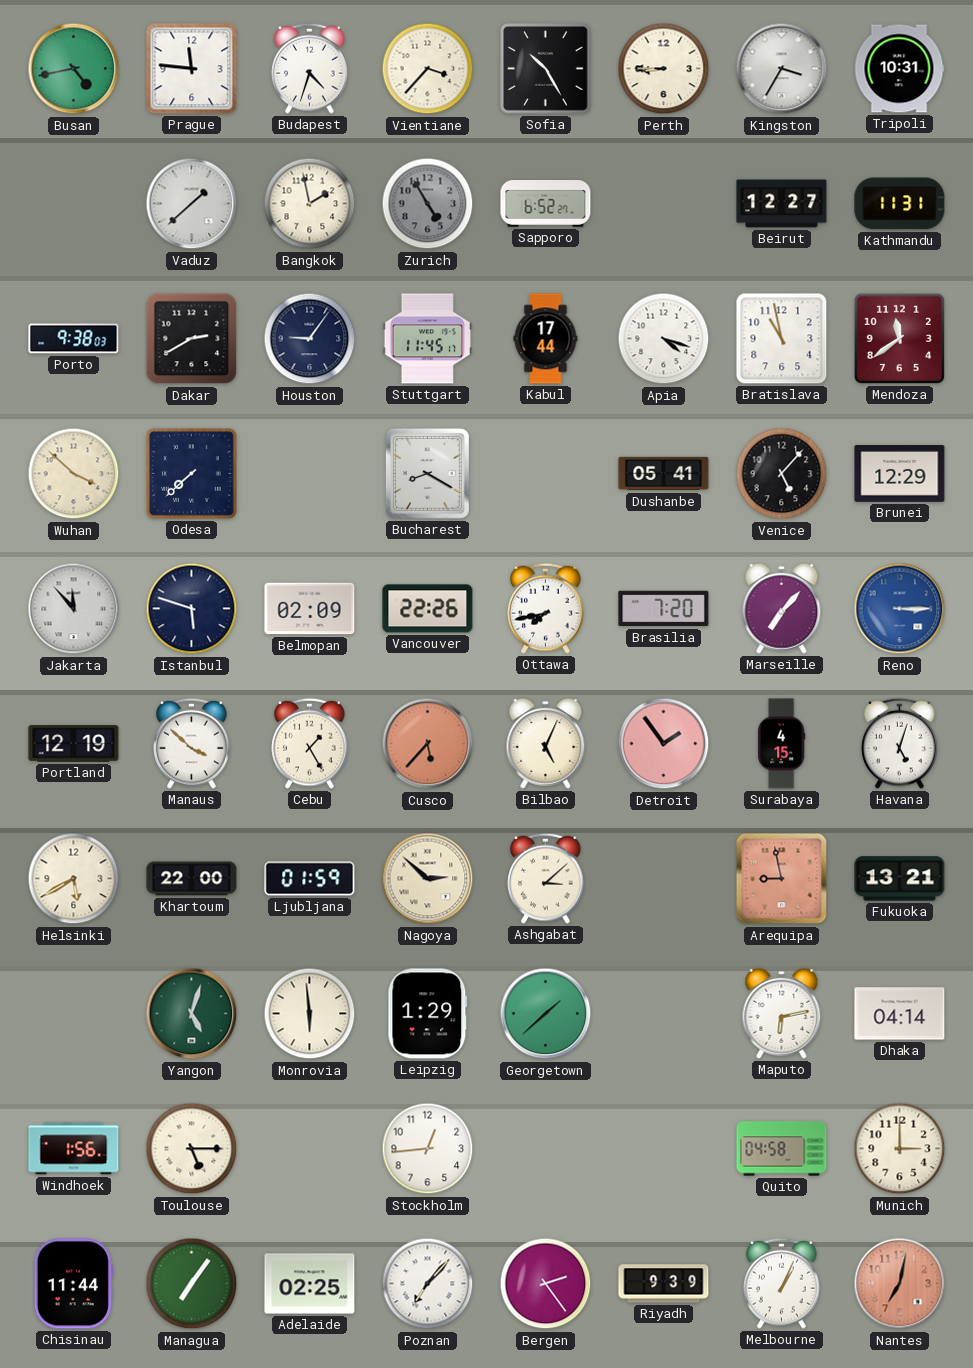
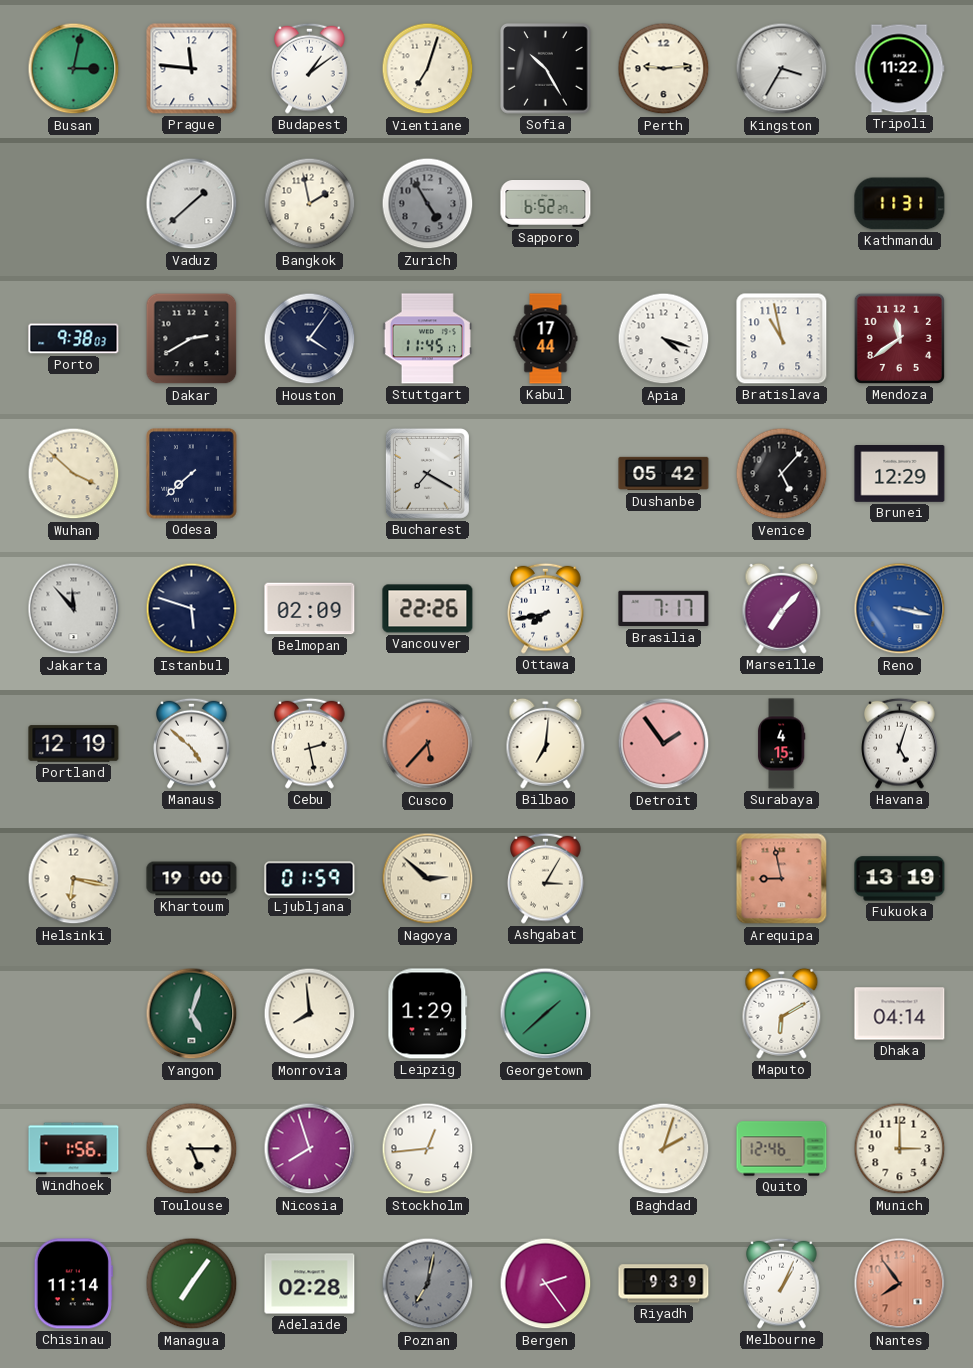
Busan: 4:43 -> 3:02
Budapest: 4:33 -> 1:09
Vientiane: 3:37 -> 7:03
Perth: 8:45 -> 9:14
Tripoli: 10:31 -> 11:22
Beirut: 12:27 -> none
Houston: 9:06 -> 4:06
Bucharest: 8:20 -> 7:20
Dushanbe: 05:41 -> 05:42
Brasilia: 7:20 -> 7:17
Reno: 3:15 -> 3:17
Manaus: 3:52 -> 4:52
Cebu: 1:25 -> 2:28
Bilbao: 5:04 -> 7:01
Helsinki: 5:40 -> 6:17
Khartoum: 22:00 -> 19:00
Ashgabat: 3:08 -> 3:05
Fukuoka: 13:21 -> 13:19
Monrovia: 5:59 -> 7:59
Maputo: 6:13 -> 6:10
Nicosia: none -> 7:57
Baghdad: none -> 2:03
Quito: 04:58 -> 12:46
Chisinau: 11:44 -> 11:14
Adelaide: 02:25 -> 02:28
Poznan: 7:07 -> 7:02
Poznan dial: white -> grey
Nantes: 7:02 -> 7:54
